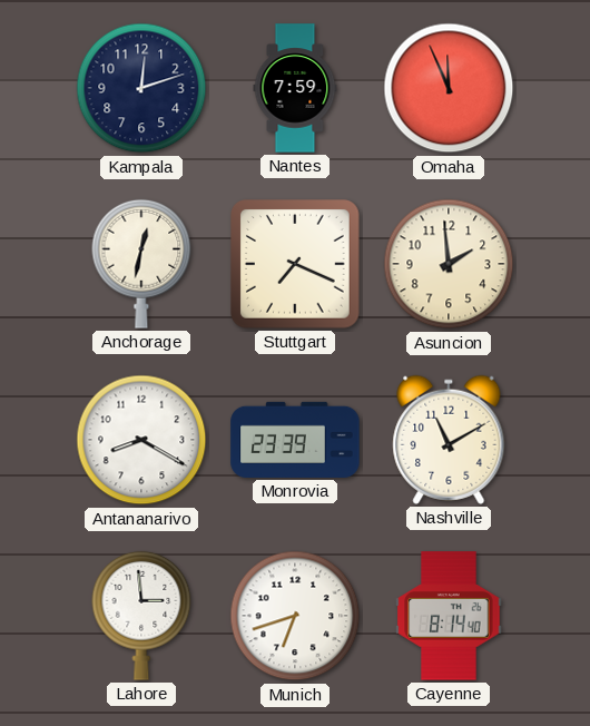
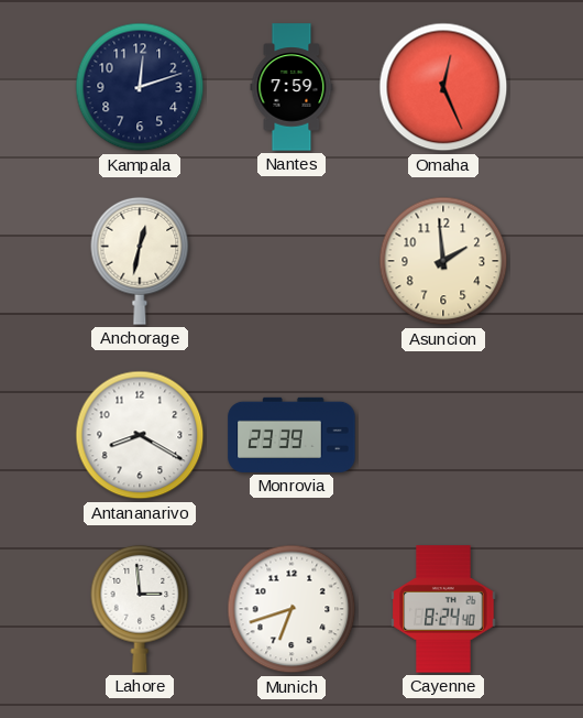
Omaha: 11:56 -> 12:26
Stuttgart: 7:19 -> none
Nashville: 11:10 -> none
Cayenne: 8:14 -> 8:24
